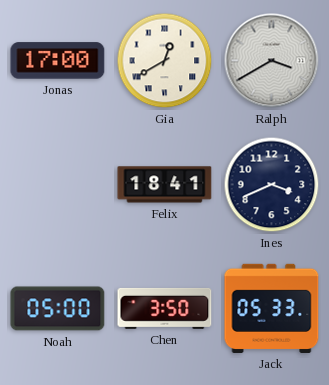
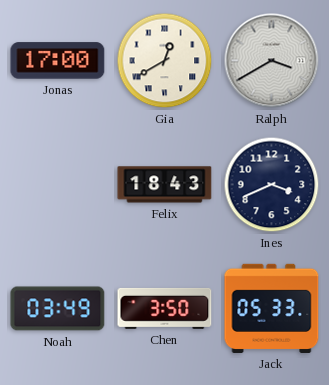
Felix: 18:41 -> 18:43
Noah: 05:00 -> 03:49
